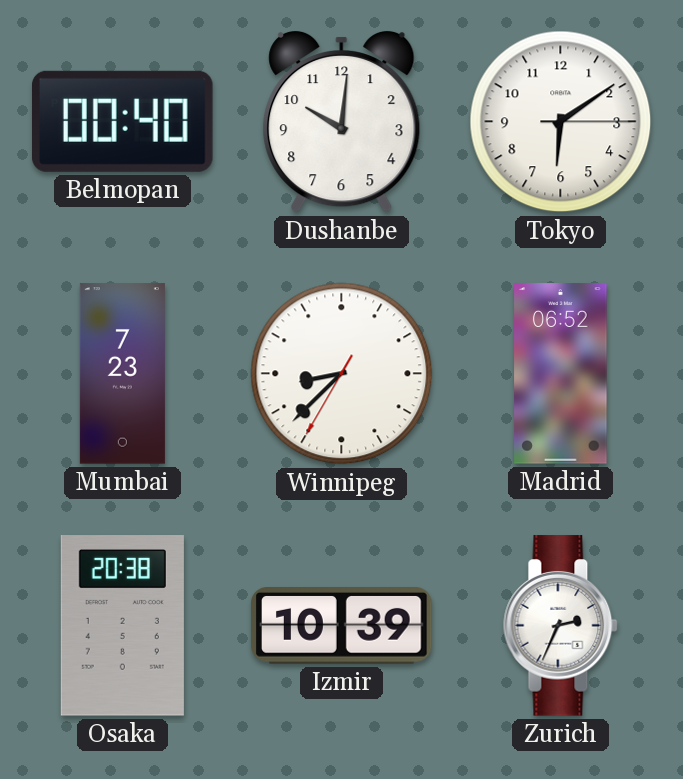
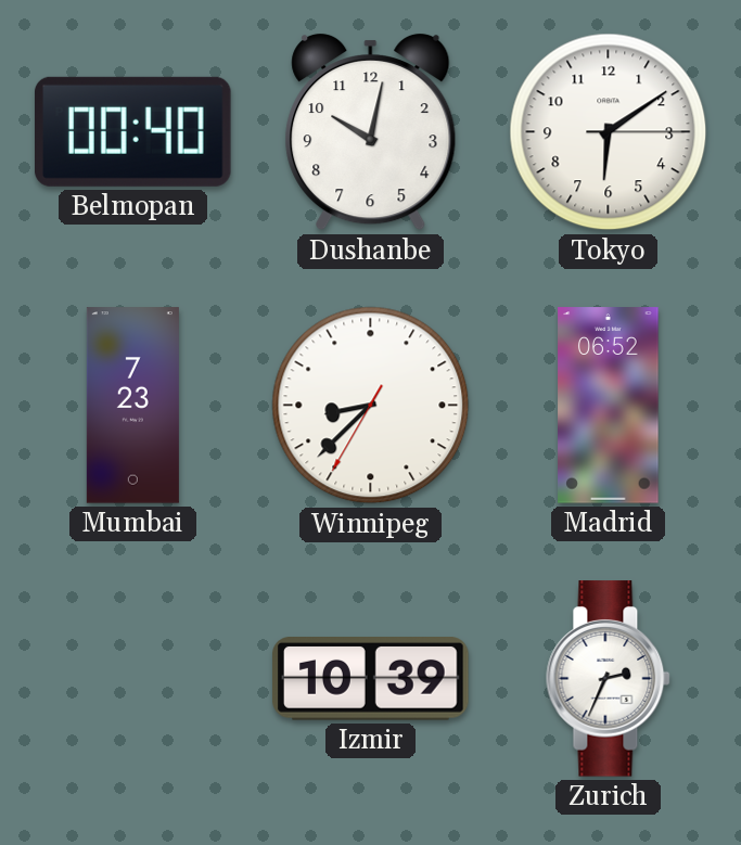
Dushanbe: 10:01 -> 10:02
Osaka: 20:38 -> none
